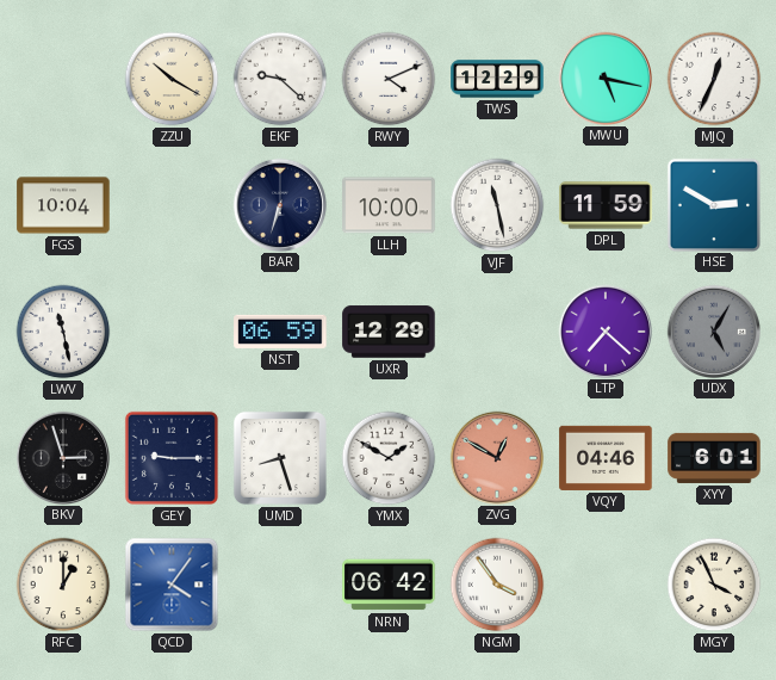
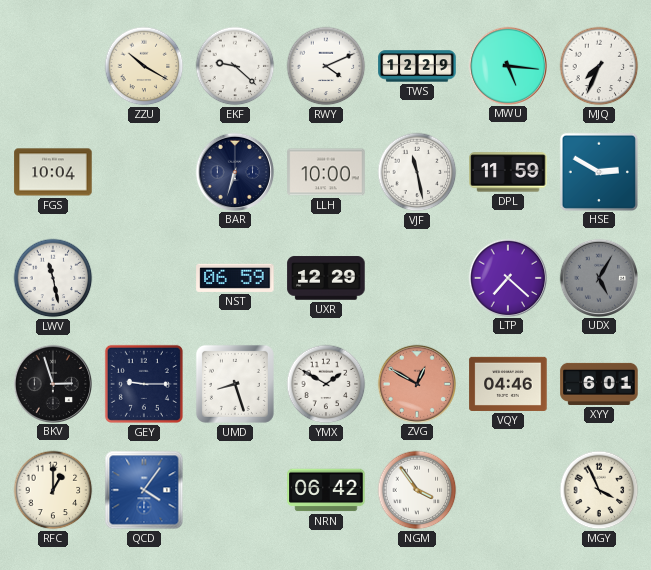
MWU: 5:17 -> 5:16
MJQ: 12:34 -> 7:34
